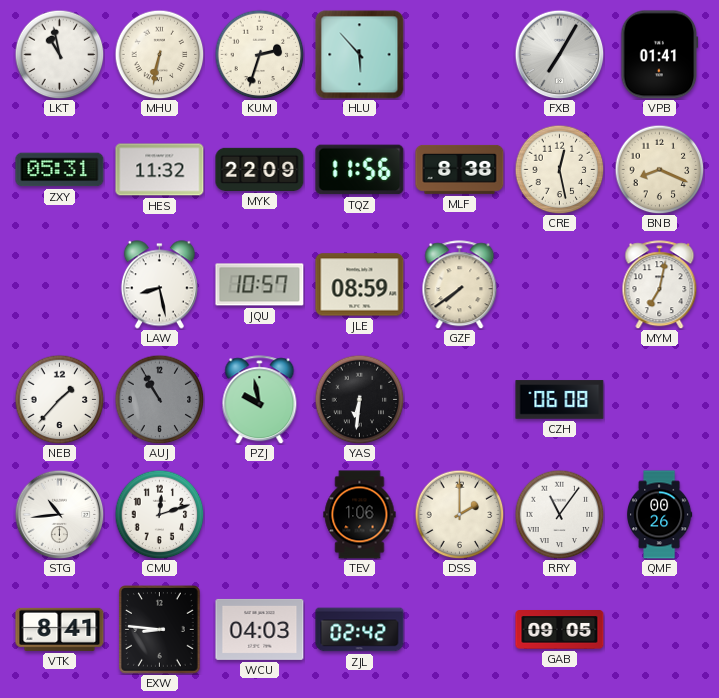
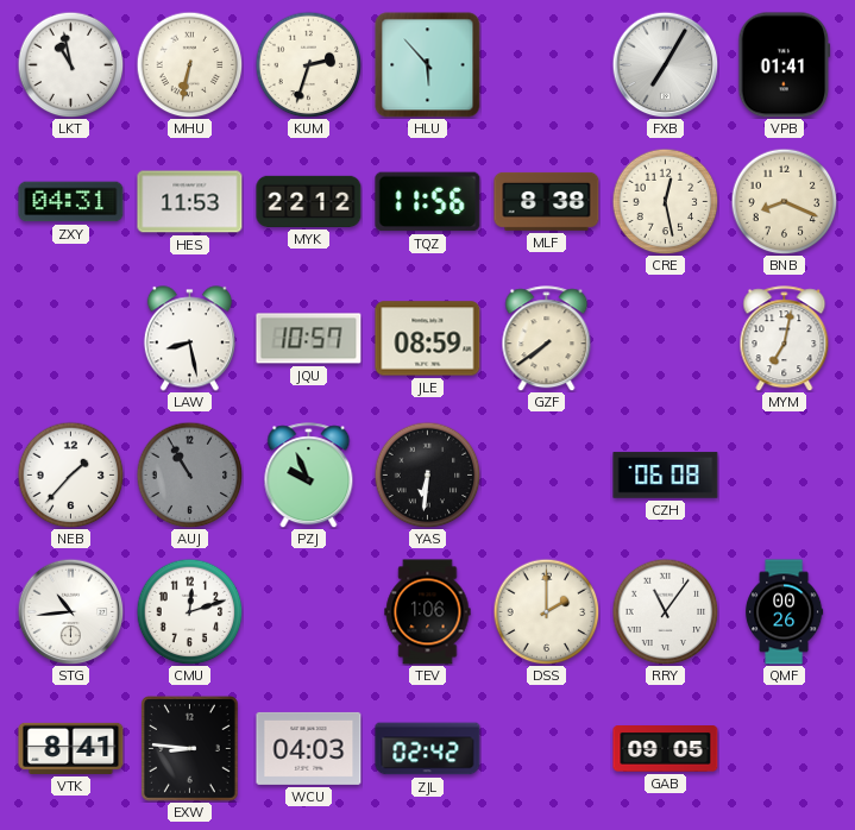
ZXY: 05:31 -> 04:31
HES: 11:32 -> 11:53
MYK: 22:09 -> 22:12
PZJ: 9:58 -> 9:56
